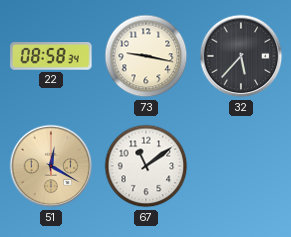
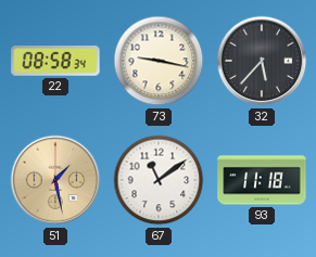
51: 12:20 -> 1:28
93: none -> 11:18
